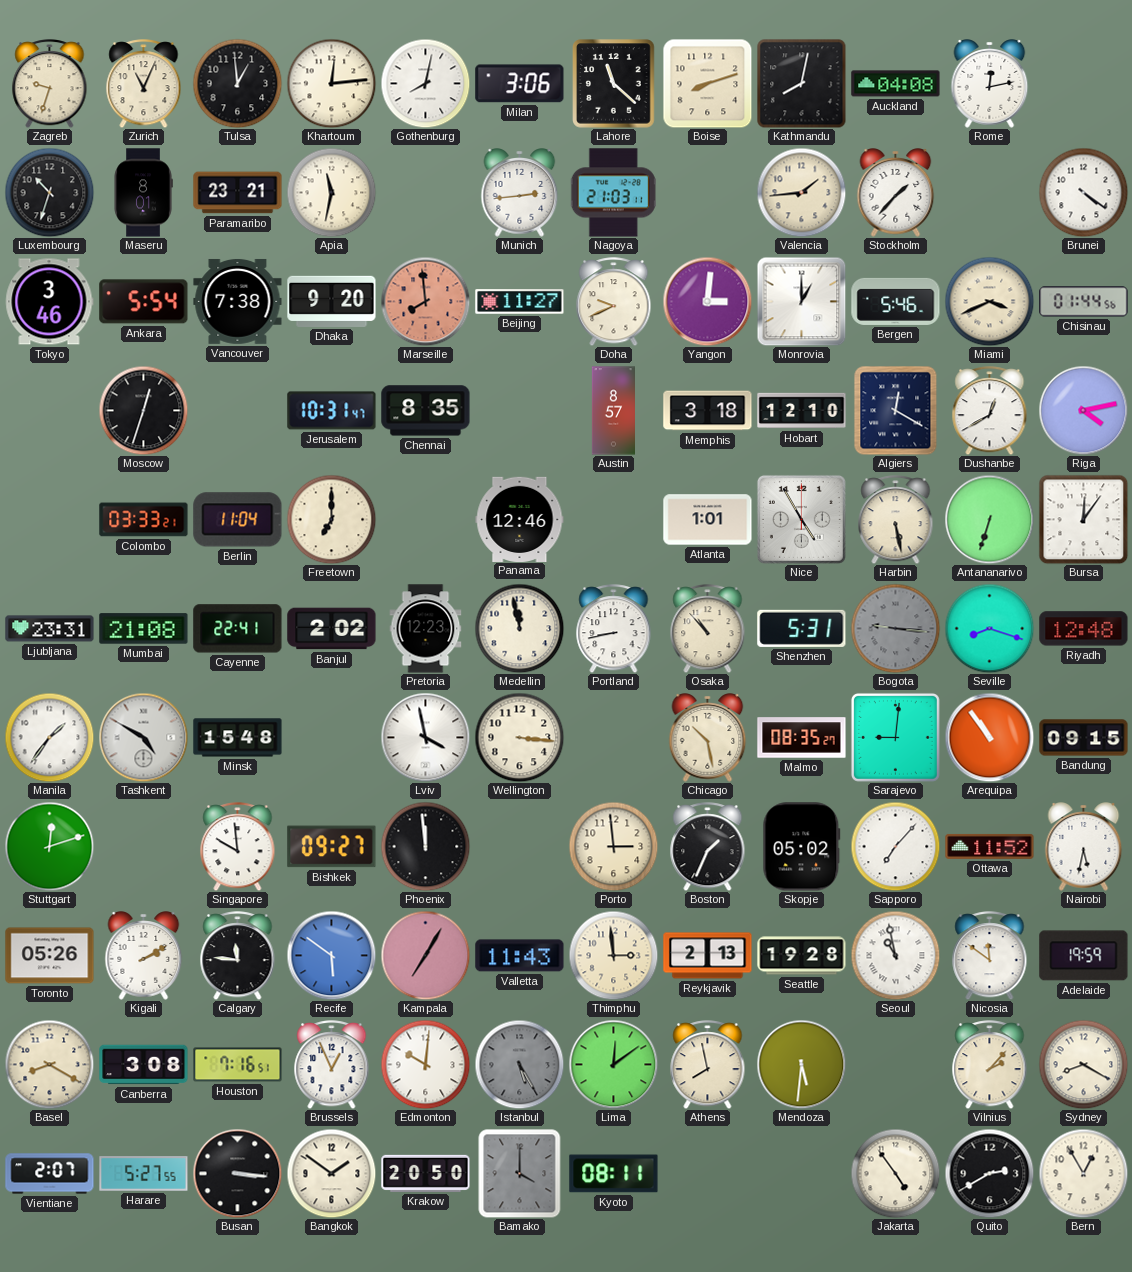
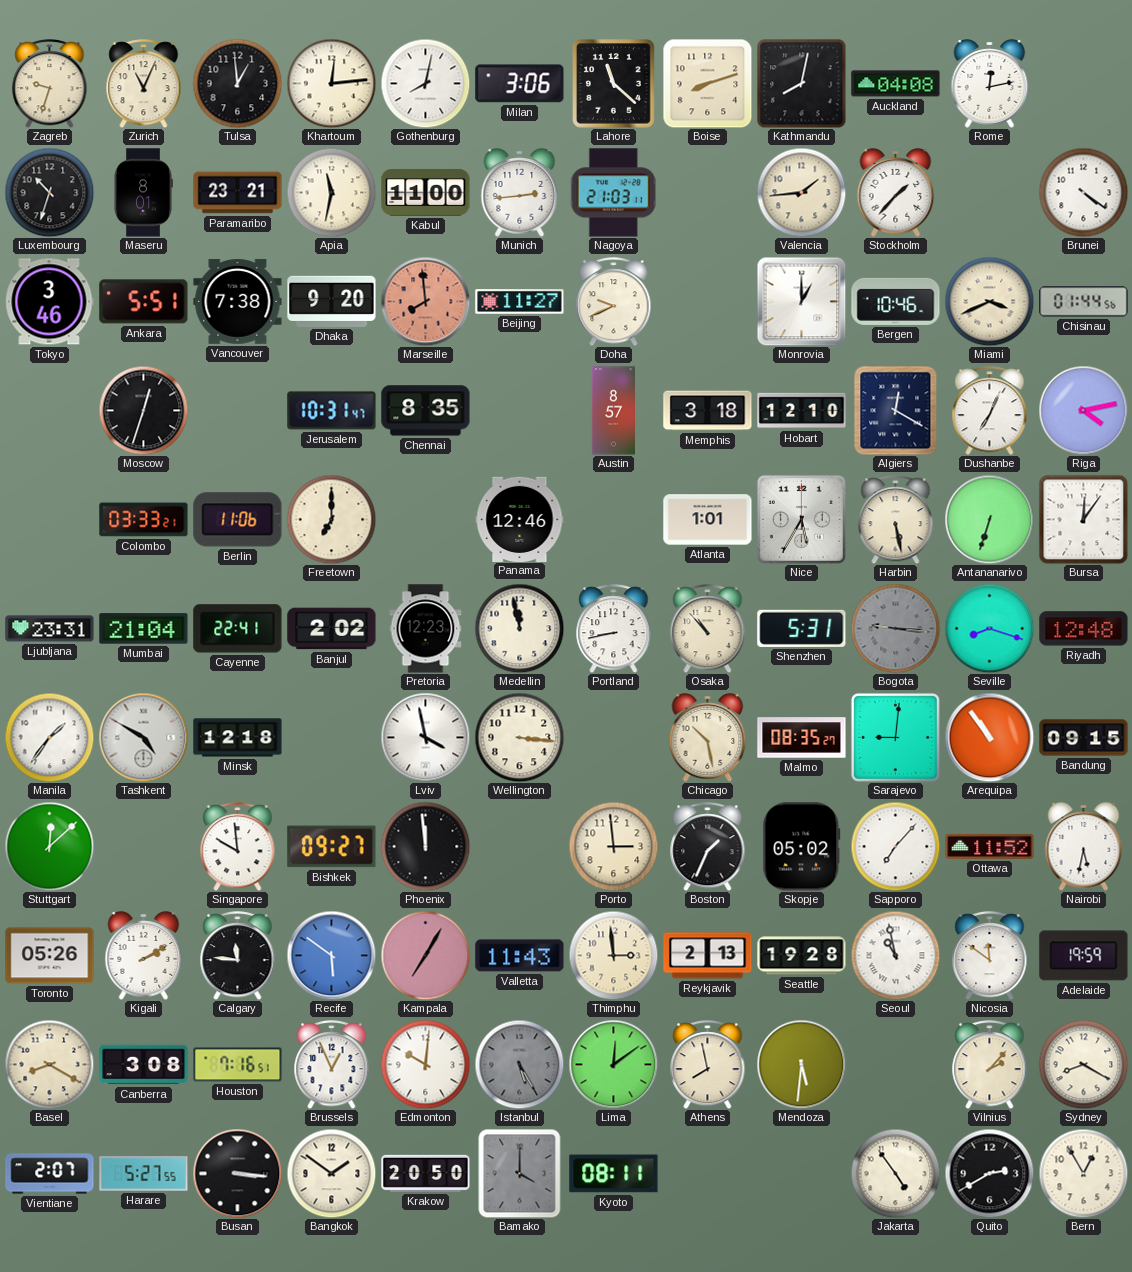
Kabul: none -> 11:00
Ankara: 5:54 -> 5:51
Yangon: 3:01 -> none
Bergen: 5:46 -> 10:46
Dushanbe: 12:40 -> 7:04
Berlin: 11:04 -> 11:06
Nice: 4:55 -> 5:35
Mumbai: 21:08 -> 21:04
Minsk: 15:48 -> 12:18
Stuttgart: 12:12 -> 12:08
